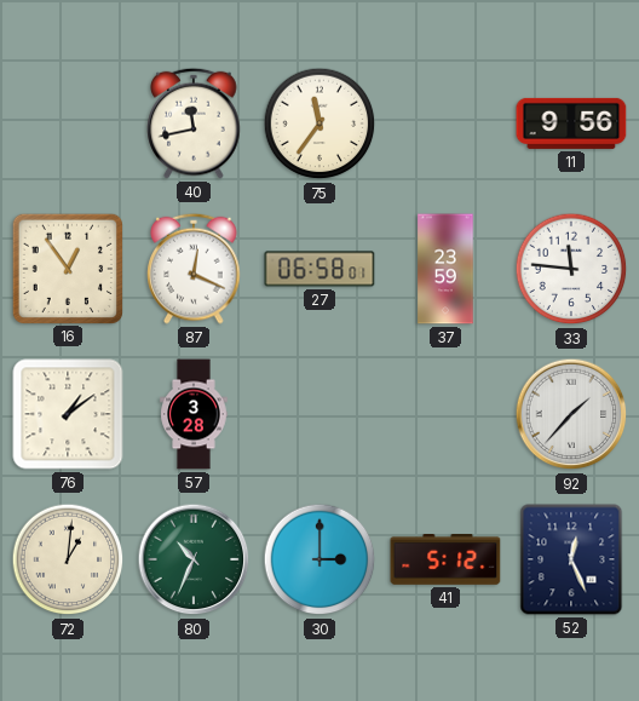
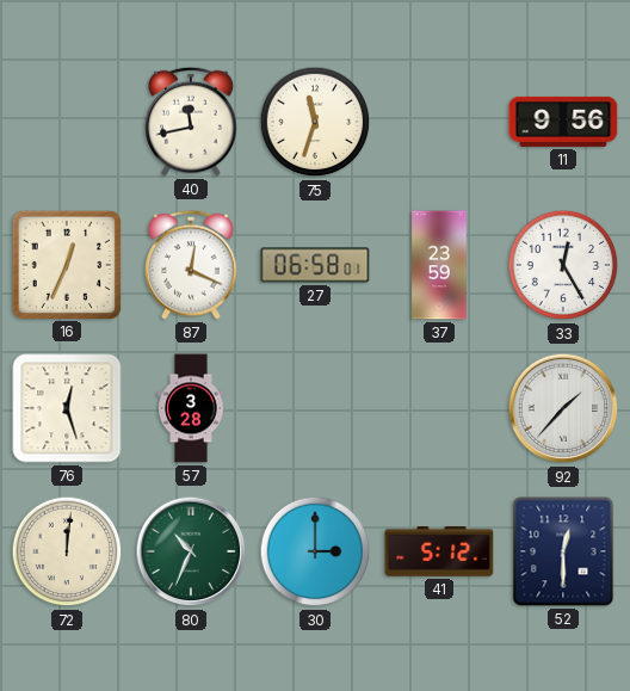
75: 11:36 -> 11:33
16: 12:54 -> 12:34
33: 11:46 -> 12:25
76: 1:09 -> 12:27
72: 1:01 -> 12:01
52: 12:26 -> 12:30
